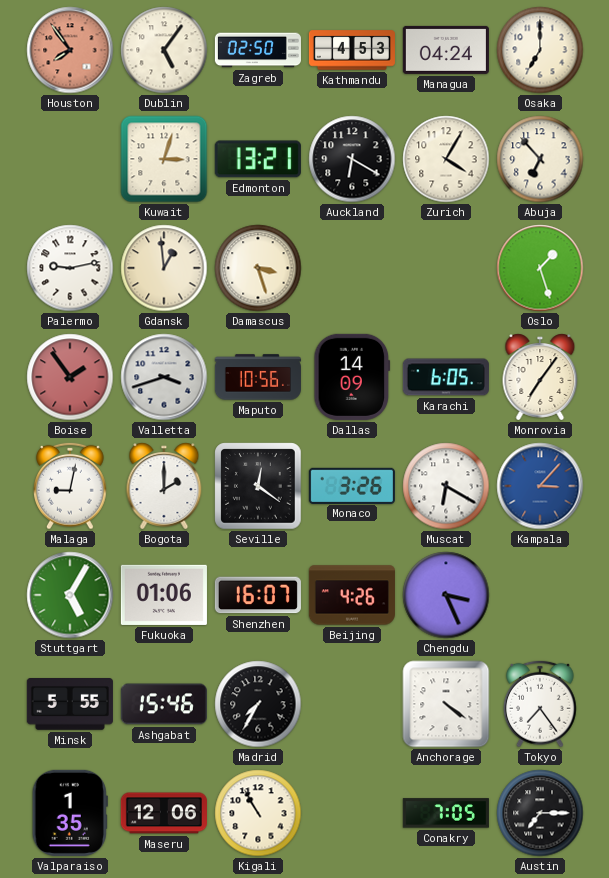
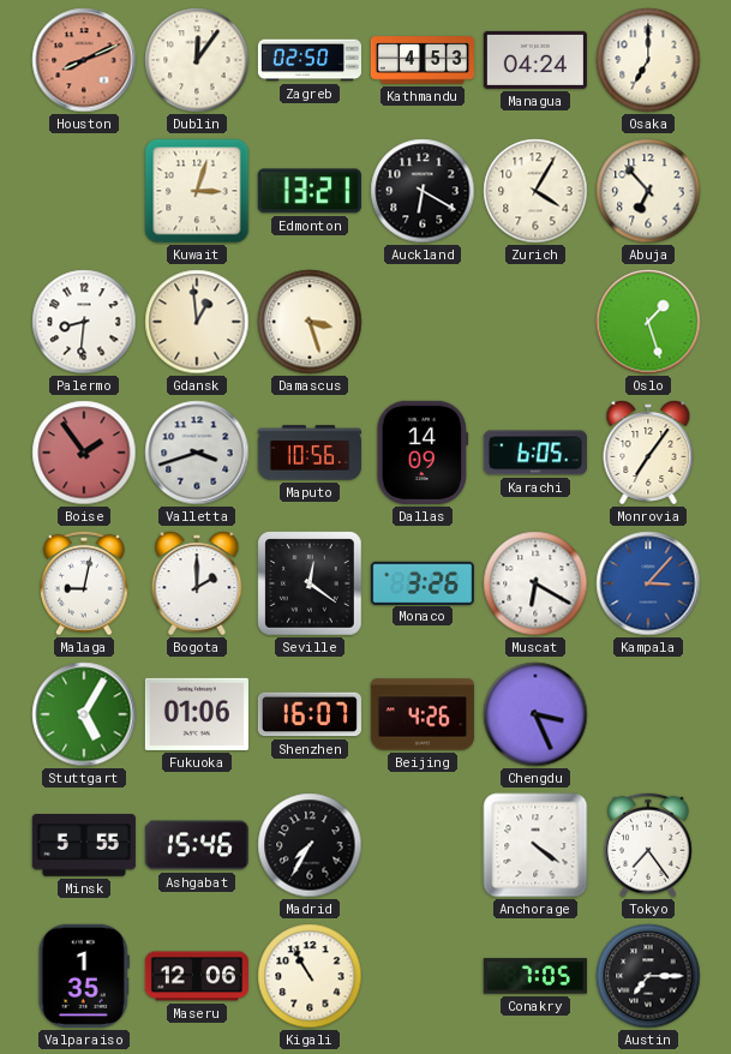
Houston: 7:54 -> 8:11
Dublin: 5:06 -> 12:06
Palermo: 9:13 -> 8:31
